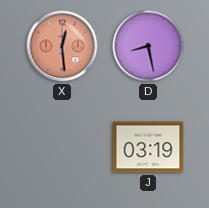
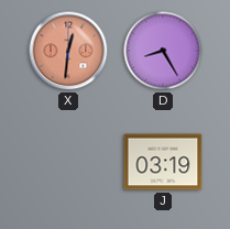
X: 12:29 -> 12:31
D: 8:28 -> 8:25
